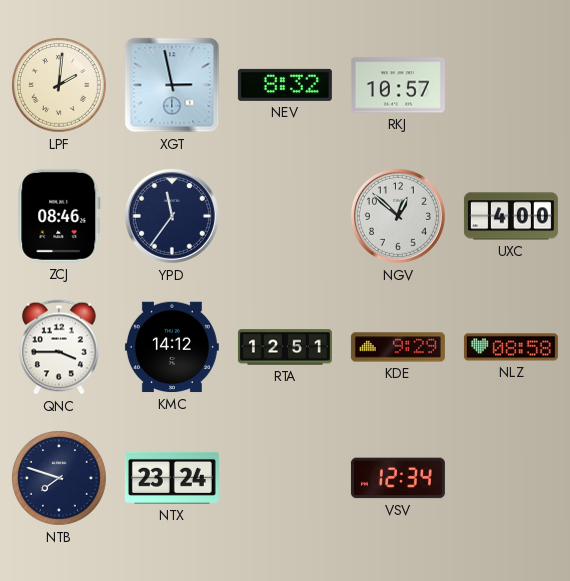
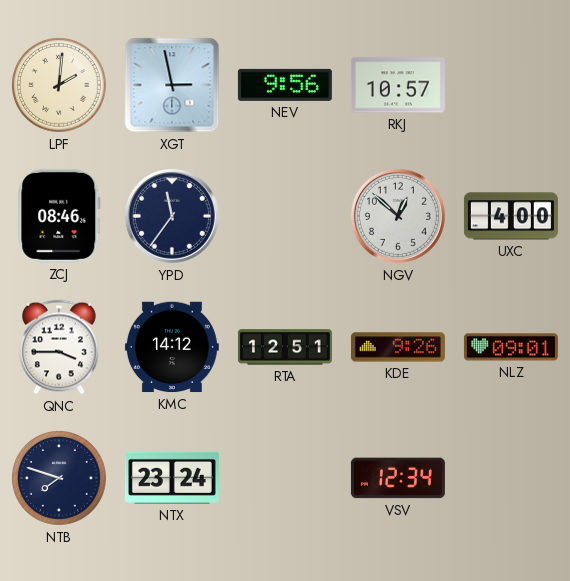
NEV: 8:32 -> 9:56
KDE: 9:29 -> 9:26
NLZ: 08:58 -> 09:01
